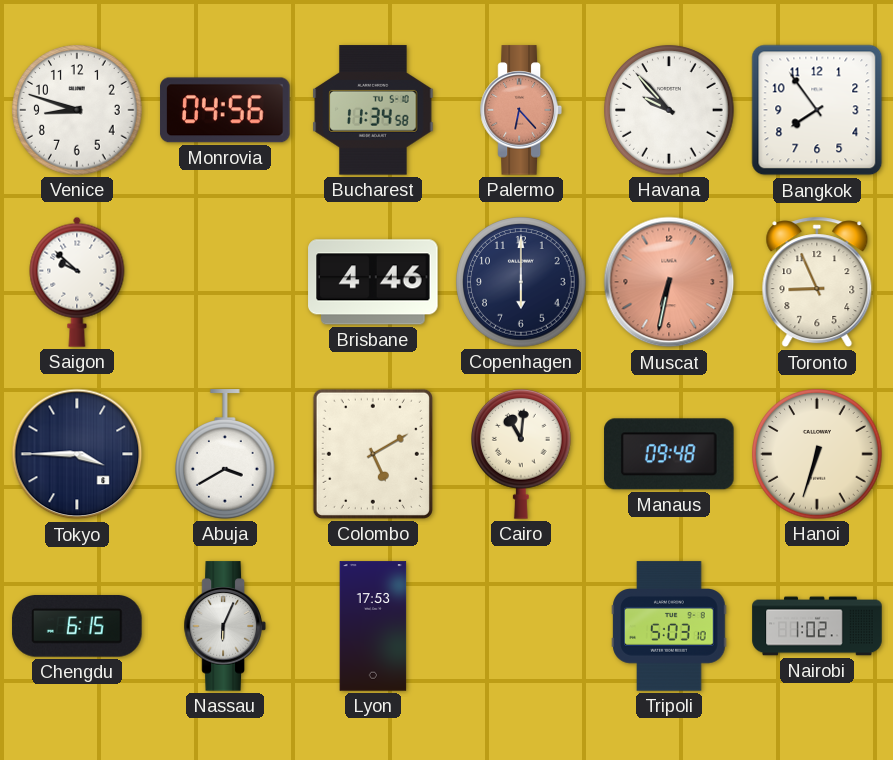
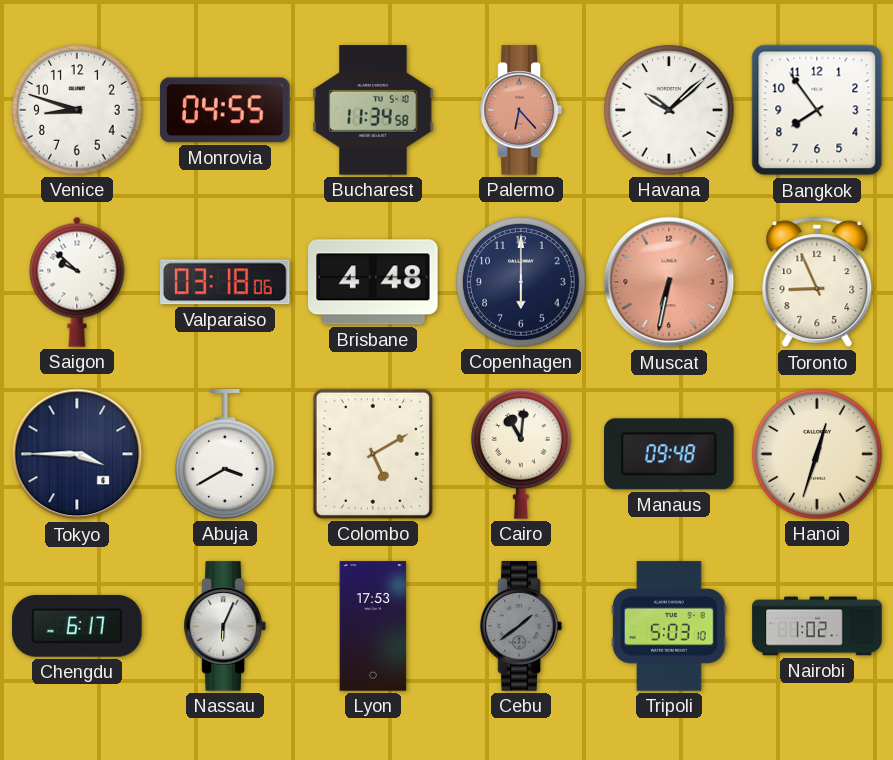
Monrovia: 04:56 -> 04:55
Havana: 9:53 -> 10:08
Valparaiso: none -> 03:18
Brisbane: 4:46 -> 4:48
Hanoi: 6:33 -> 12:33
Chengdu: 6:15 -> 6:17
Cebu: none -> 1:39
